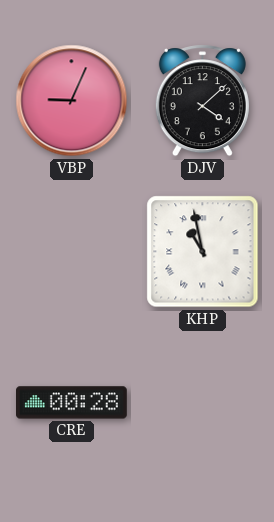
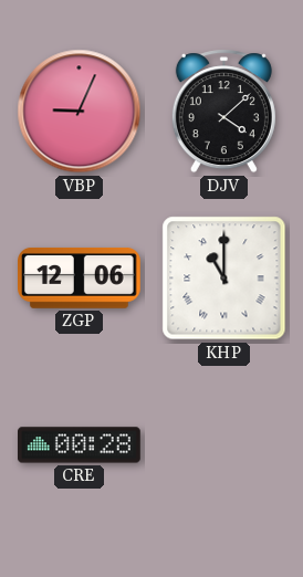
ZGP: none -> 12:06
KHP: 10:58 -> 11:00
